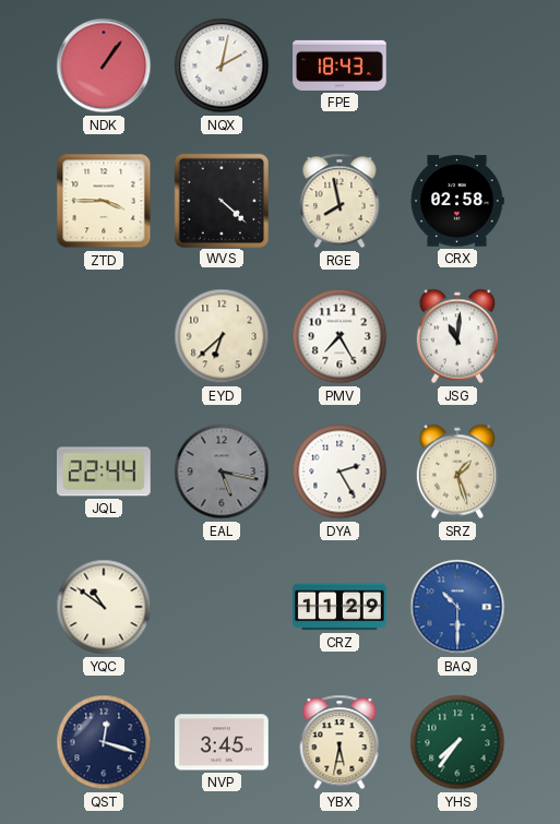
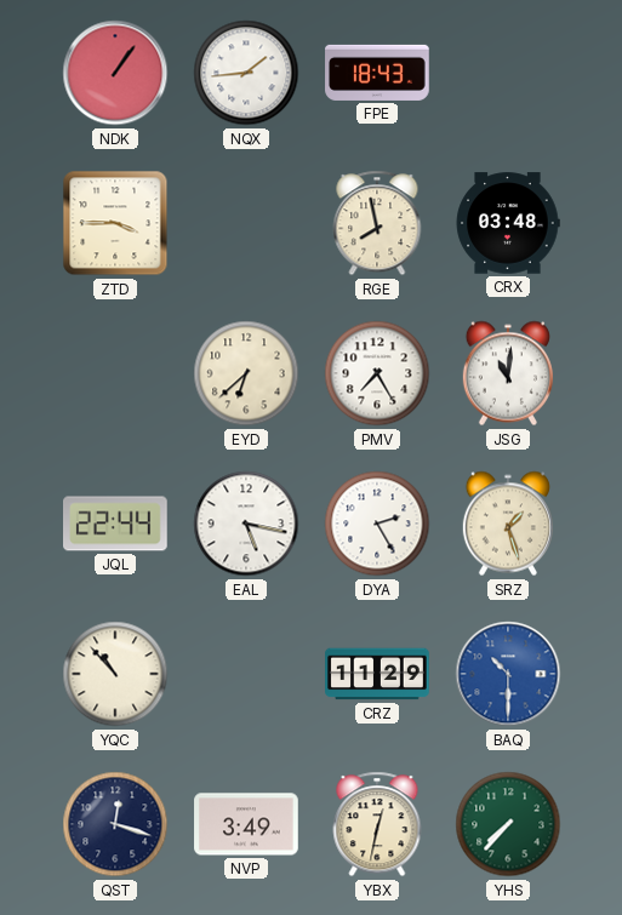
NQX: 2:02 -> 1:44
WVS: 4:22 -> none
CRX: 02:58 -> 03:48
EAL dial: grey -> white
YQC: 10:51 -> 10:53
NVP: 3:45 -> 3:49
YBX: 5:32 -> 12:32
YHS: 7:36 -> 7:37
